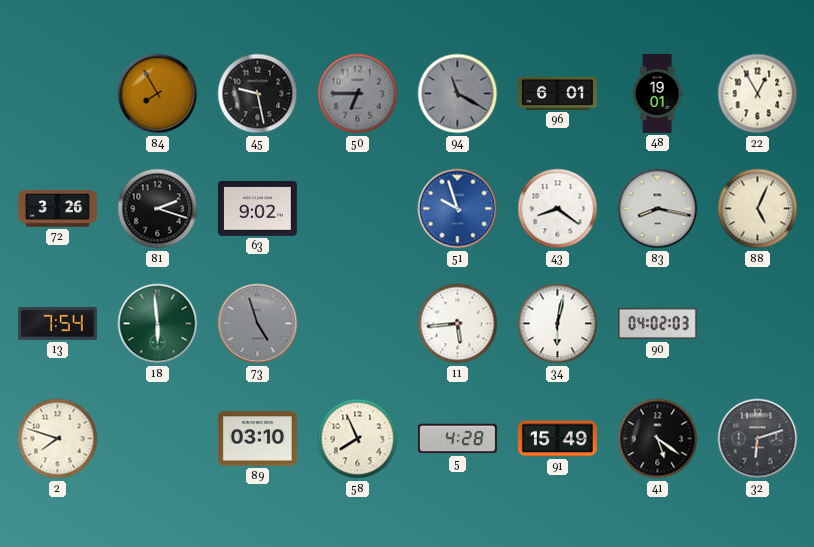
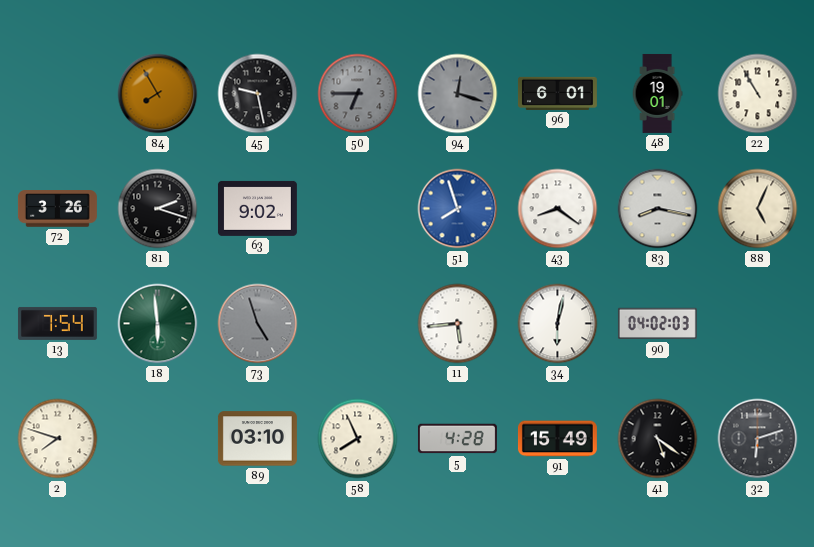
94: 11:20 -> 12:18
22: 12:55 -> 10:55
51: 9:57 -> 7:57
